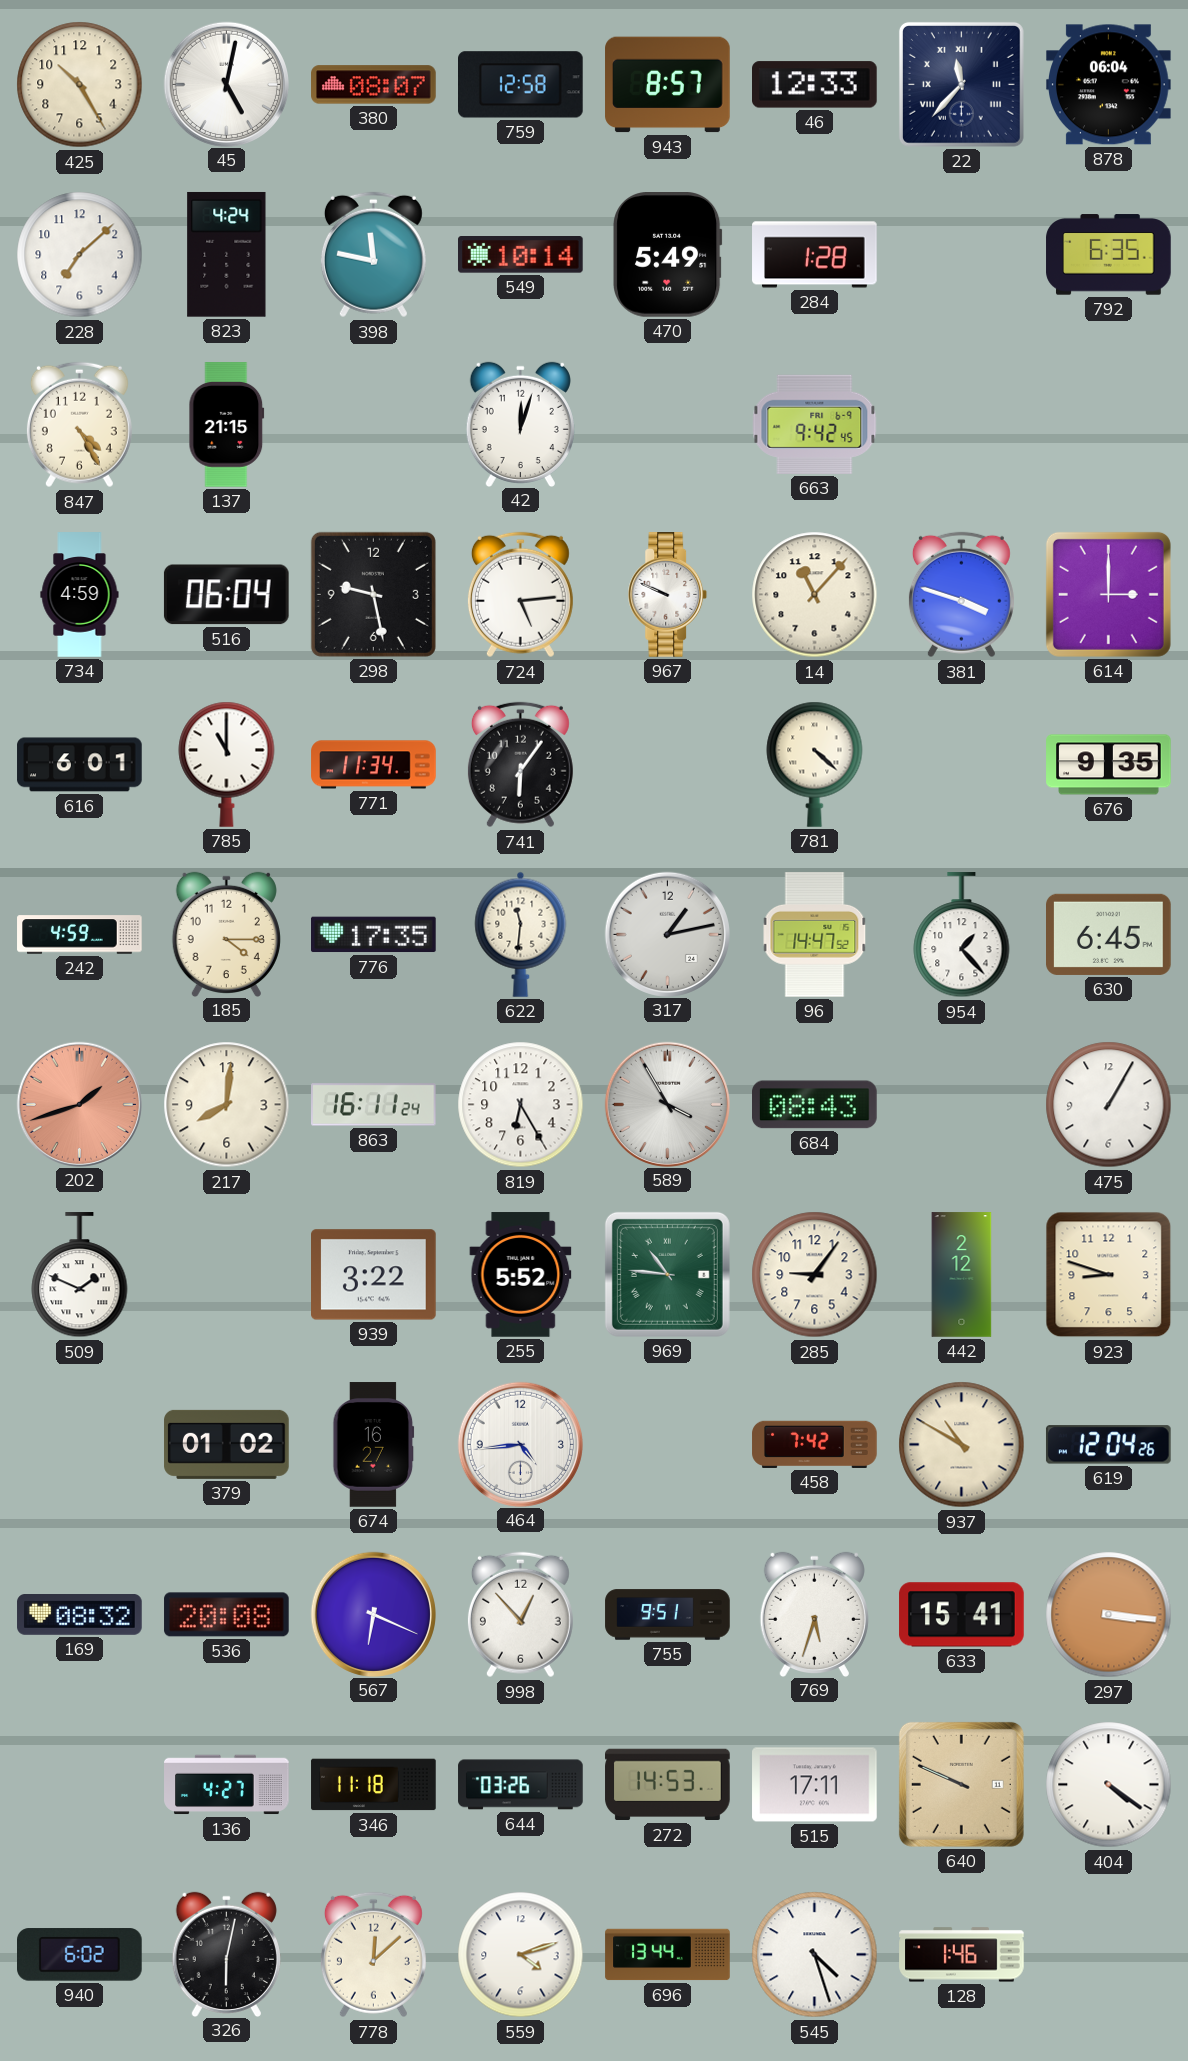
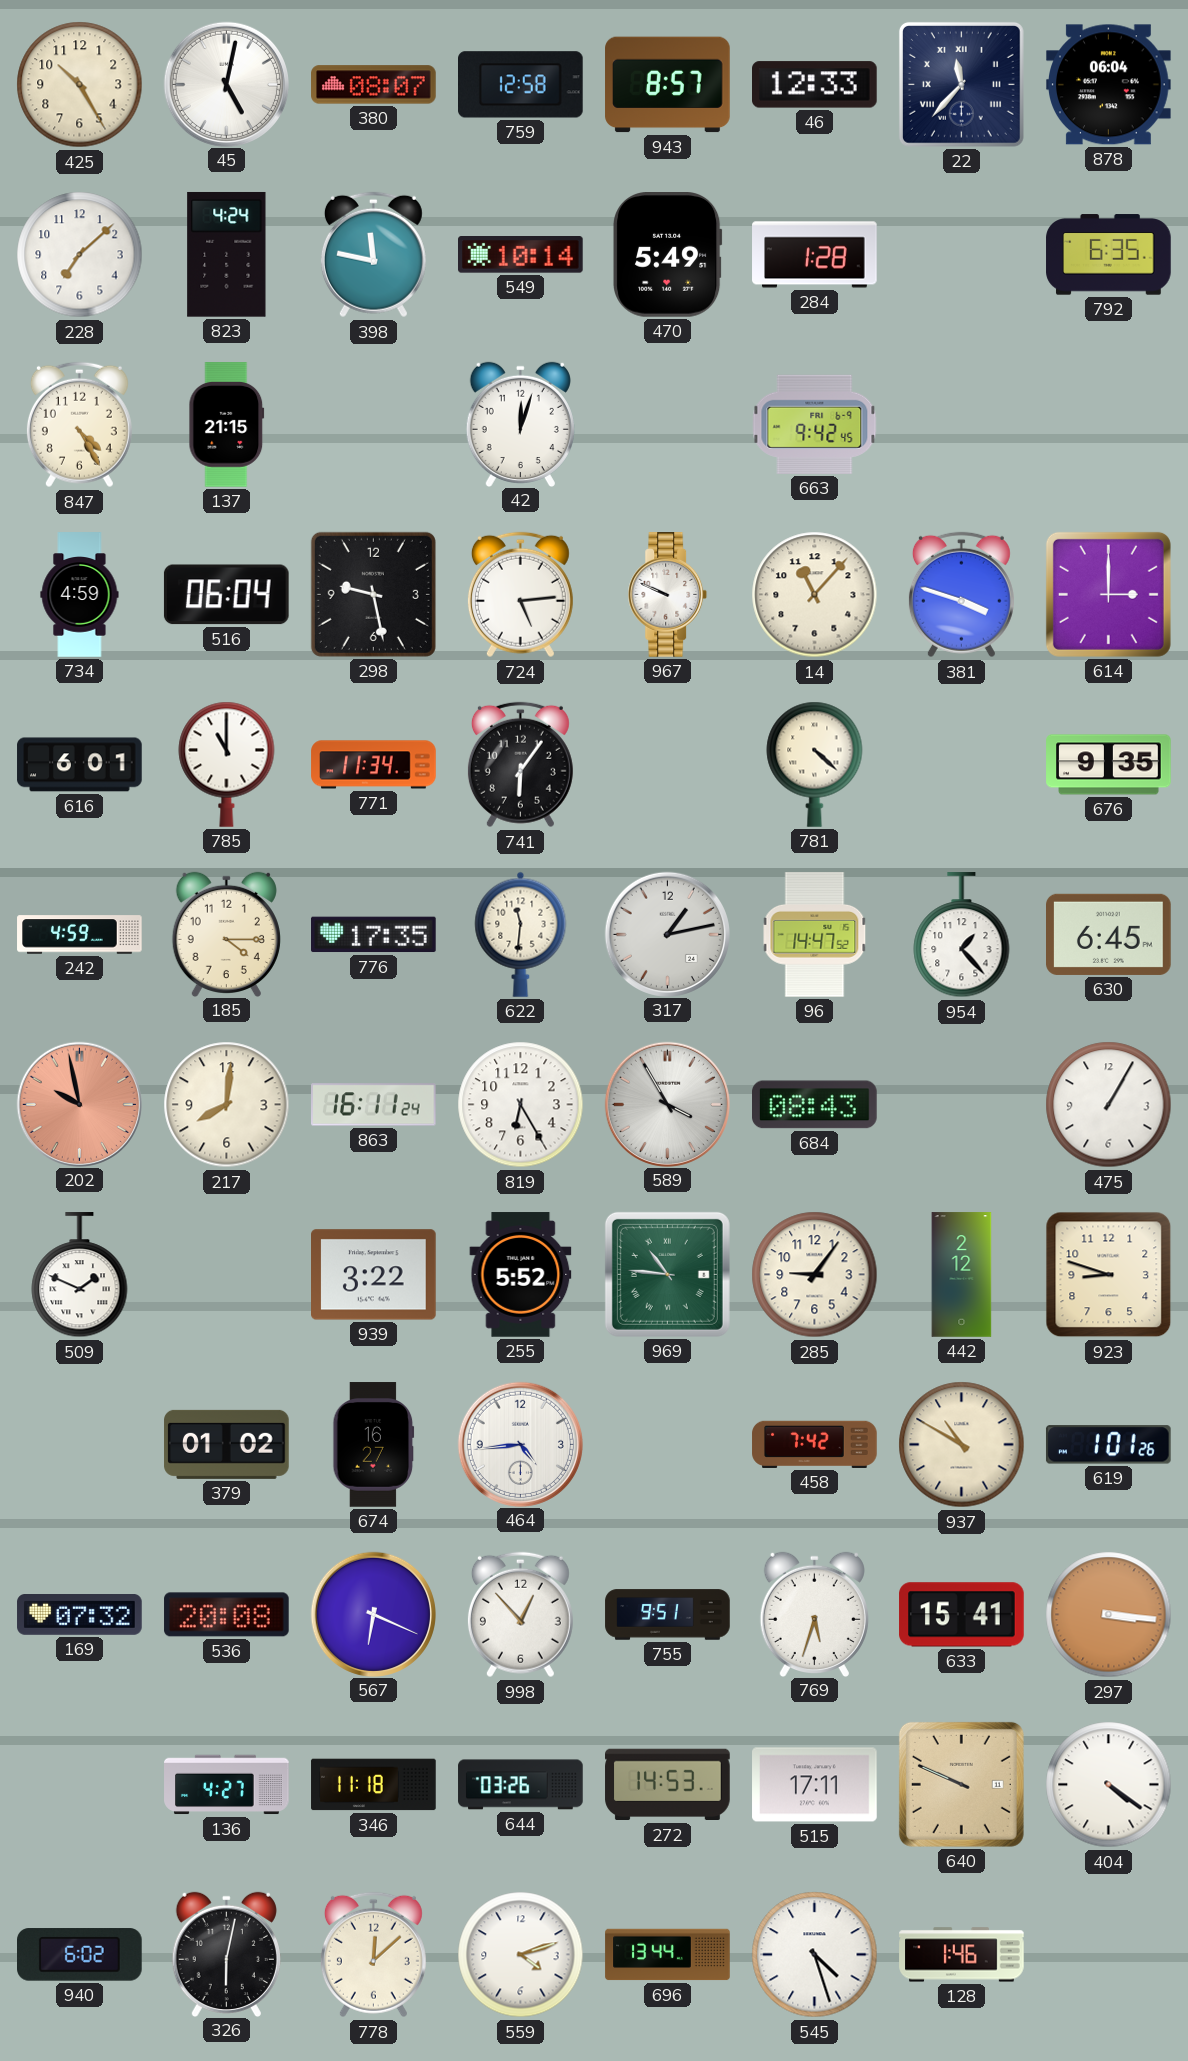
202: 1:42 -> 9:58
619: 12:04 -> 1:01
169: 08:32 -> 07:32
